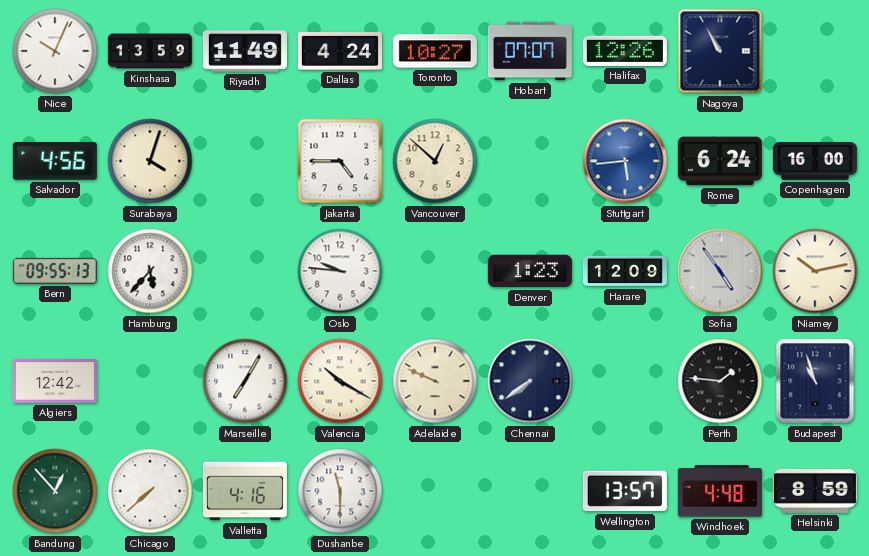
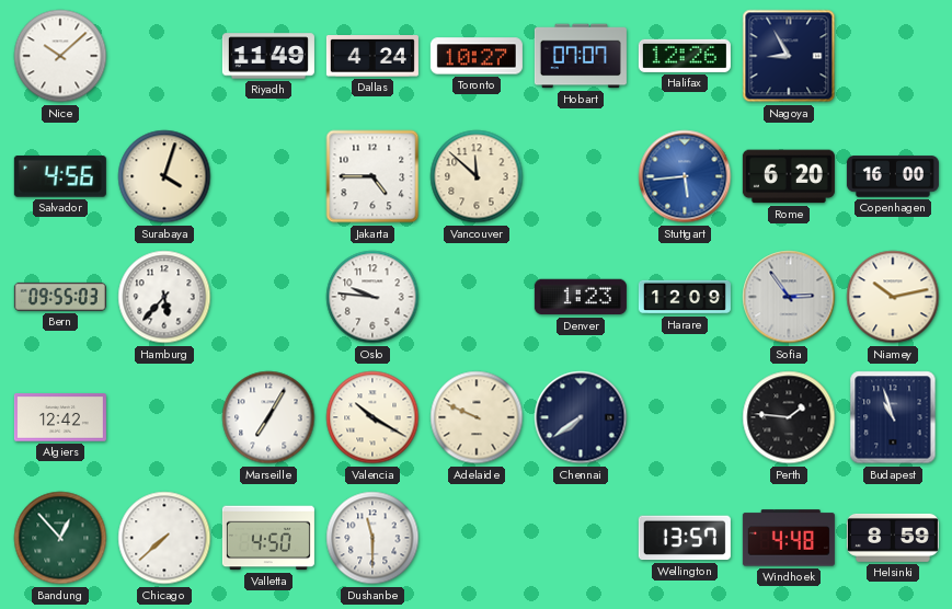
Nice: 10:04 -> 10:08
Kinshasa: 13:59 -> none
Nagoya: 10:55 -> 8:55
Vancouver: 12:52 -> 11:52
Rome: 6:24 -> 6:20
Bern: 09:55:13 -> 09:55:03
Sofia: 4:54 -> 2:54
Valletta: 4:16 -> 4:50
